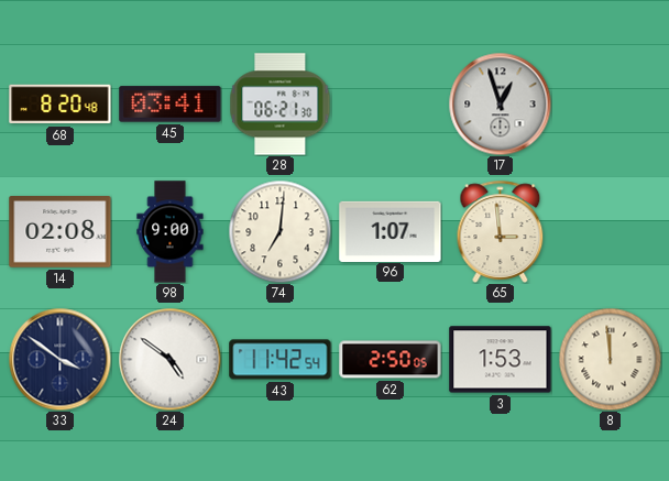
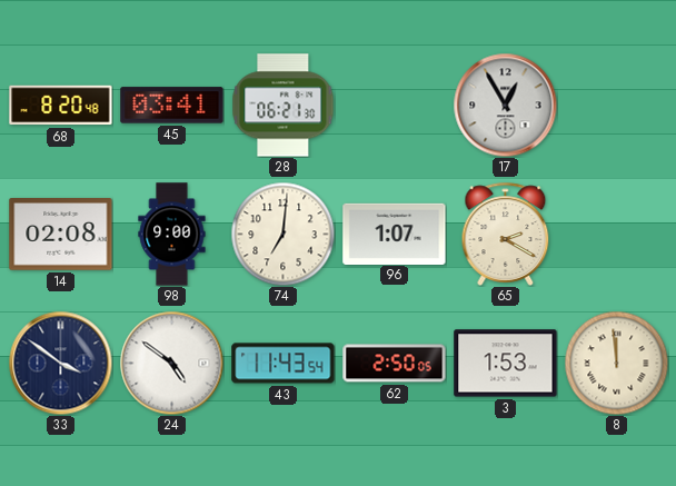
17: 12:57 -> 12:55
65: 2:59 -> 2:20
43: 11:42 -> 11:43
